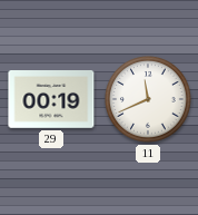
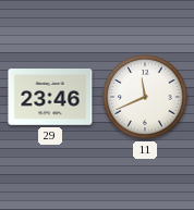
29: 00:19 -> 23:46
